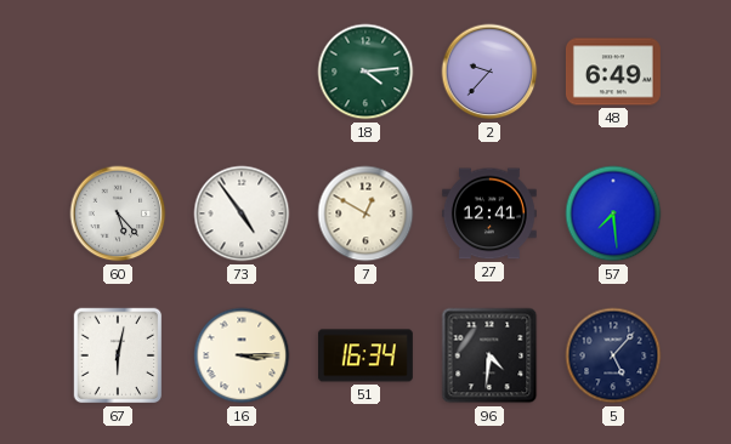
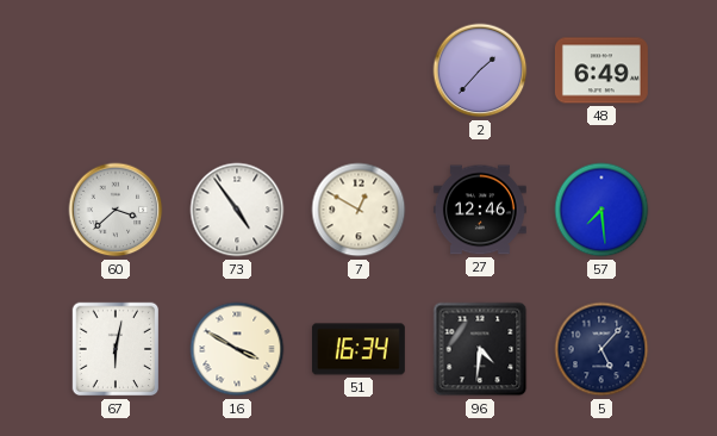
18: 4:14 -> none
2: 9:37 -> 1:37
60: 5:23 -> 3:38
27: 12:41 -> 12:46
16: 3:15 -> 3:50
